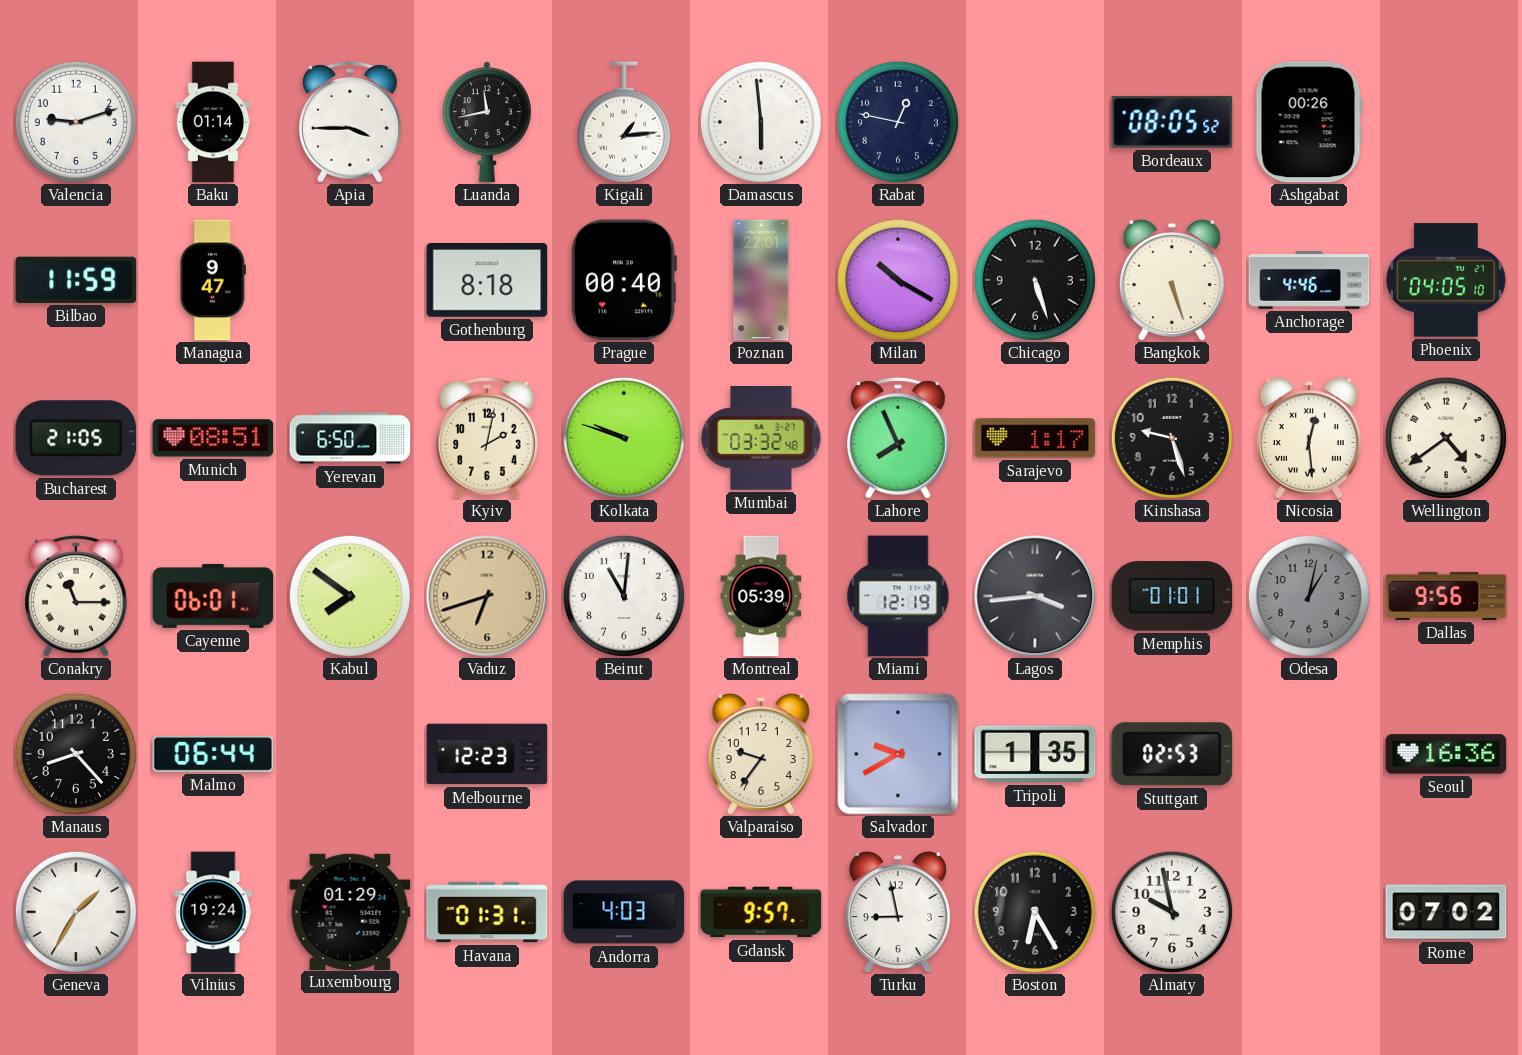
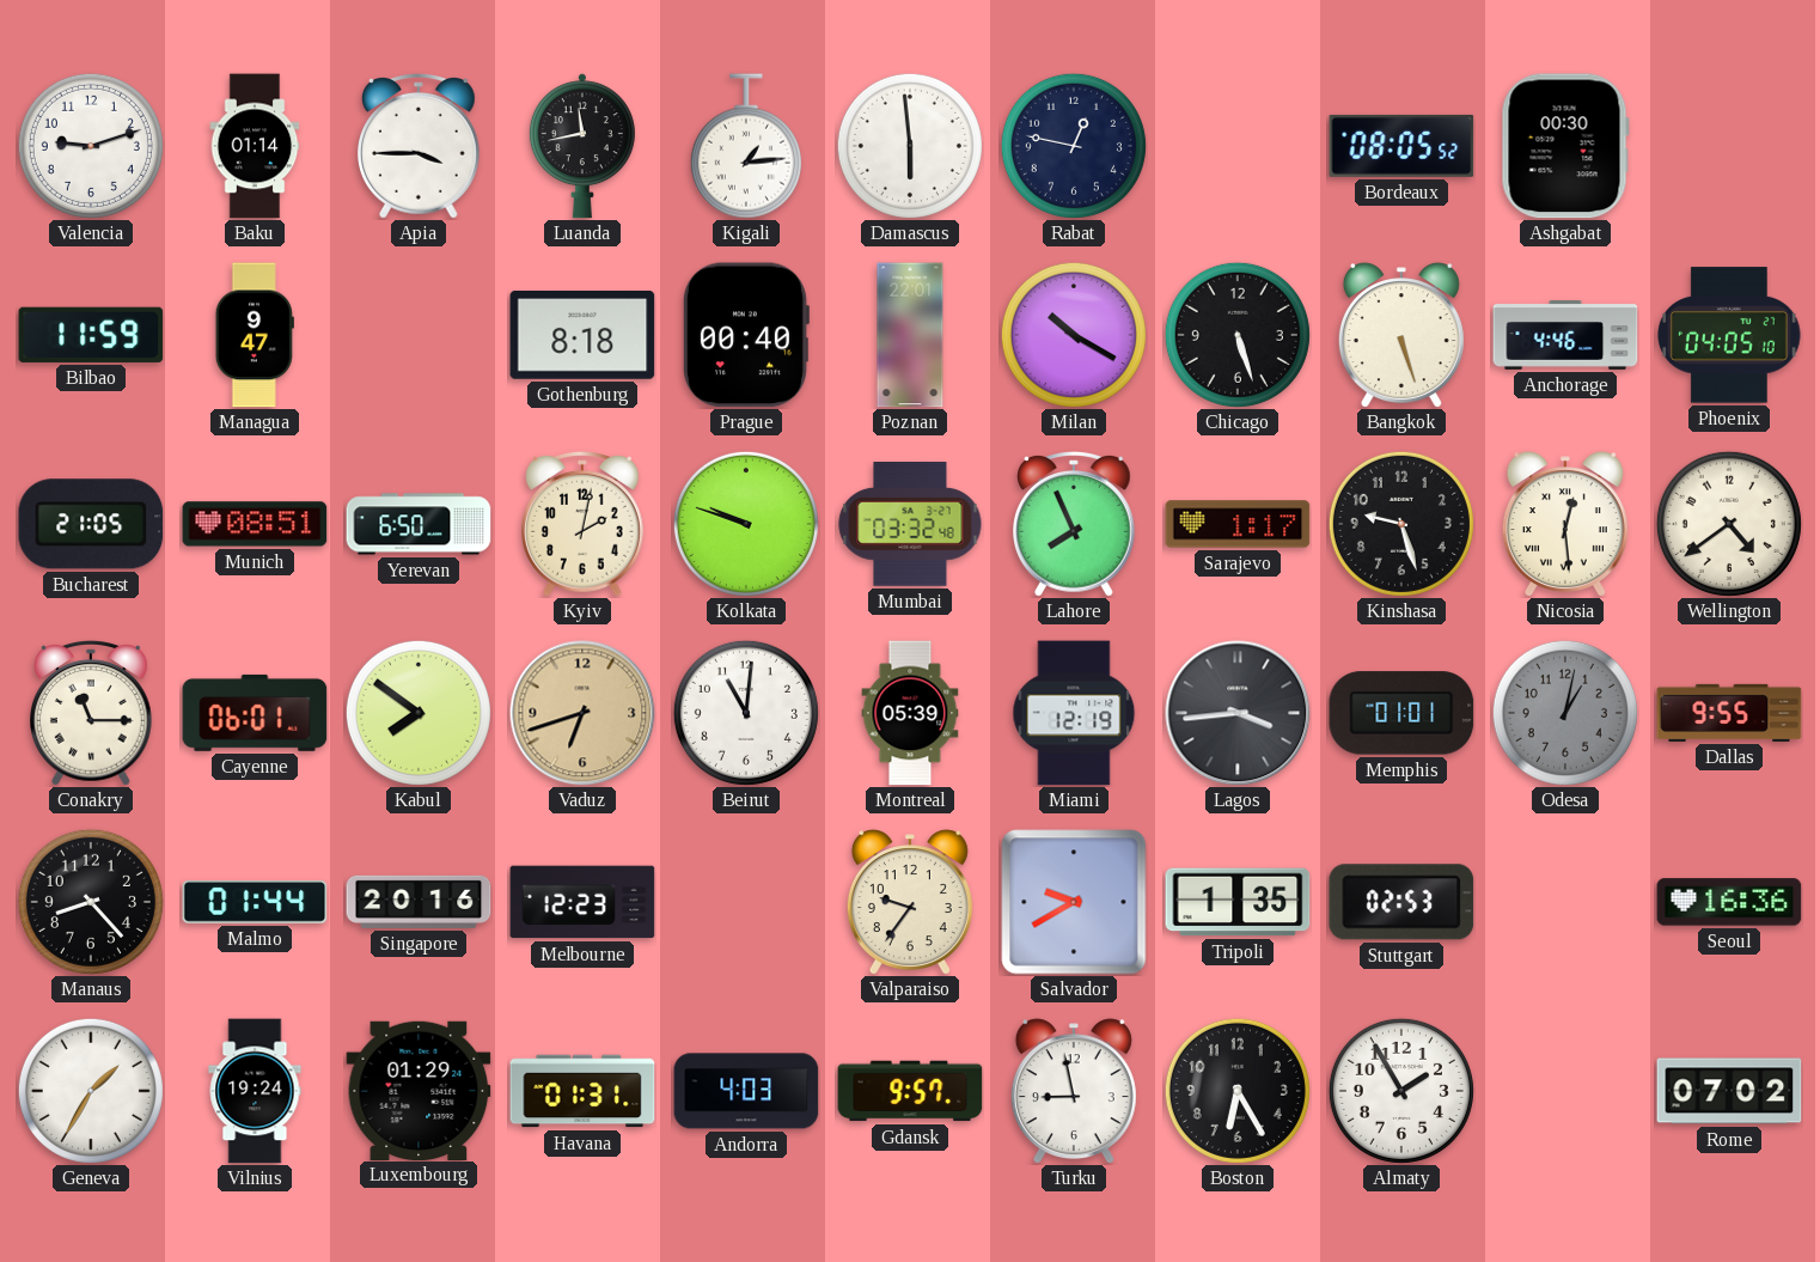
Ashgabat: 00:26 -> 00:30
Dallas: 9:56 -> 9:55
Malmo: 06:44 -> 01:44
Singapore: none -> 20:16
Almaty: 9:58 -> 1:55
